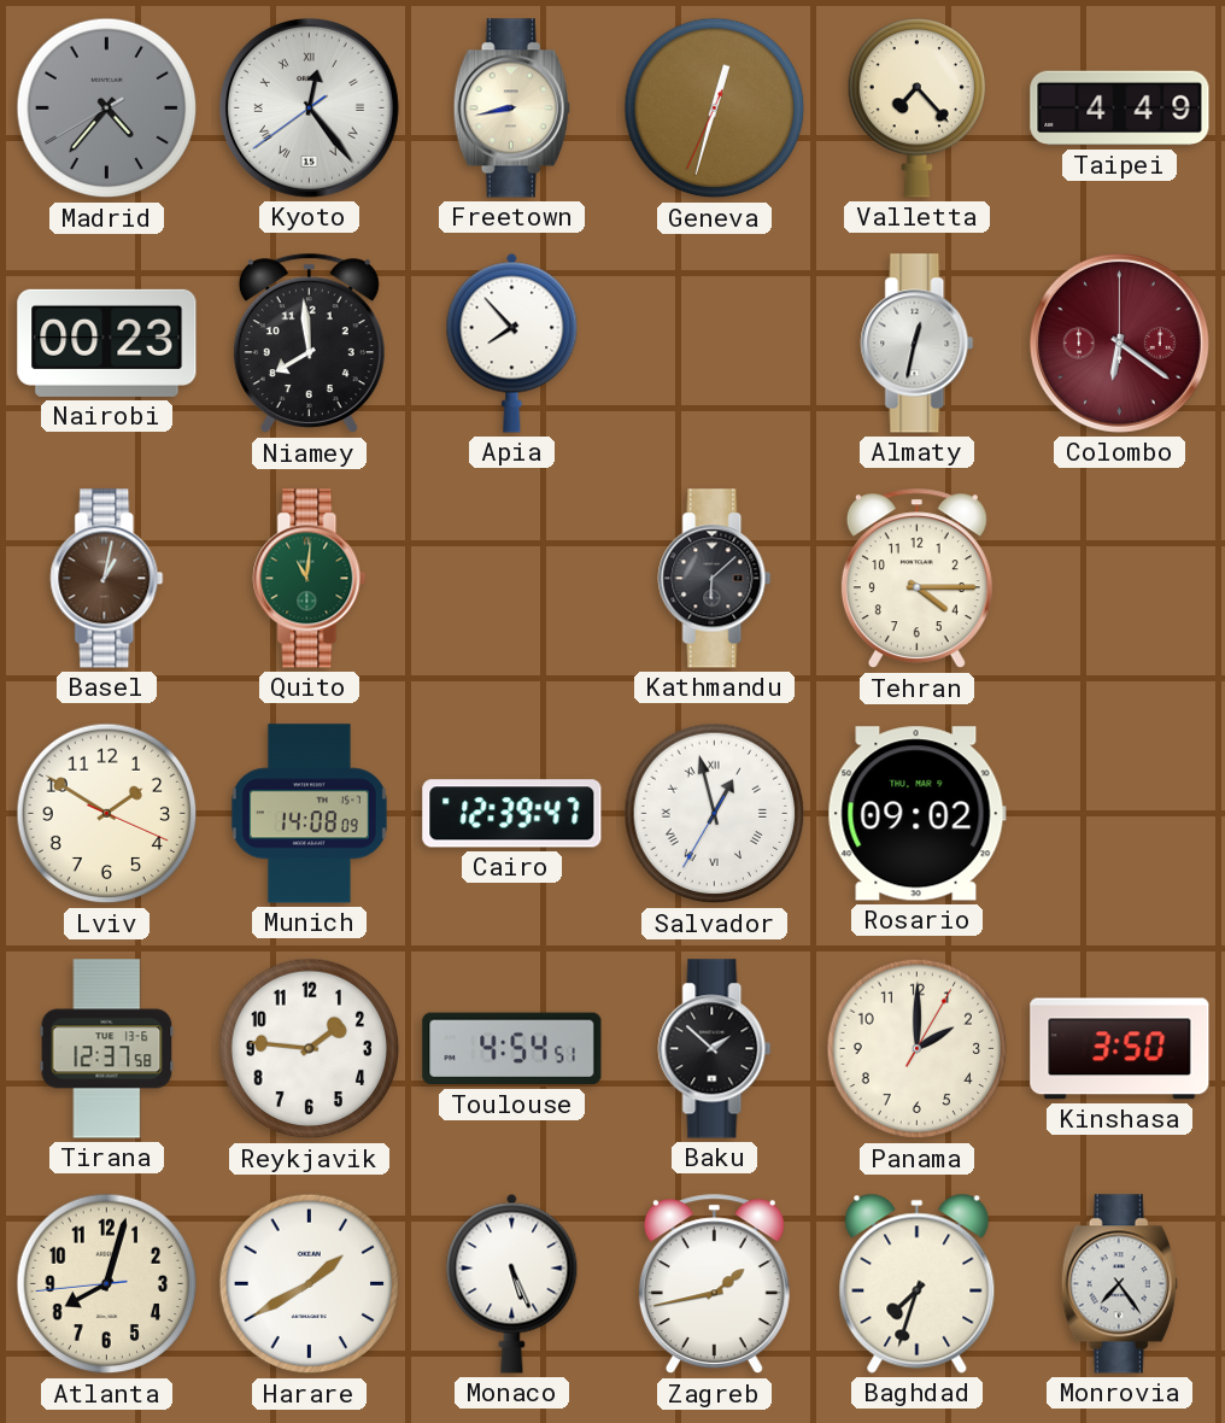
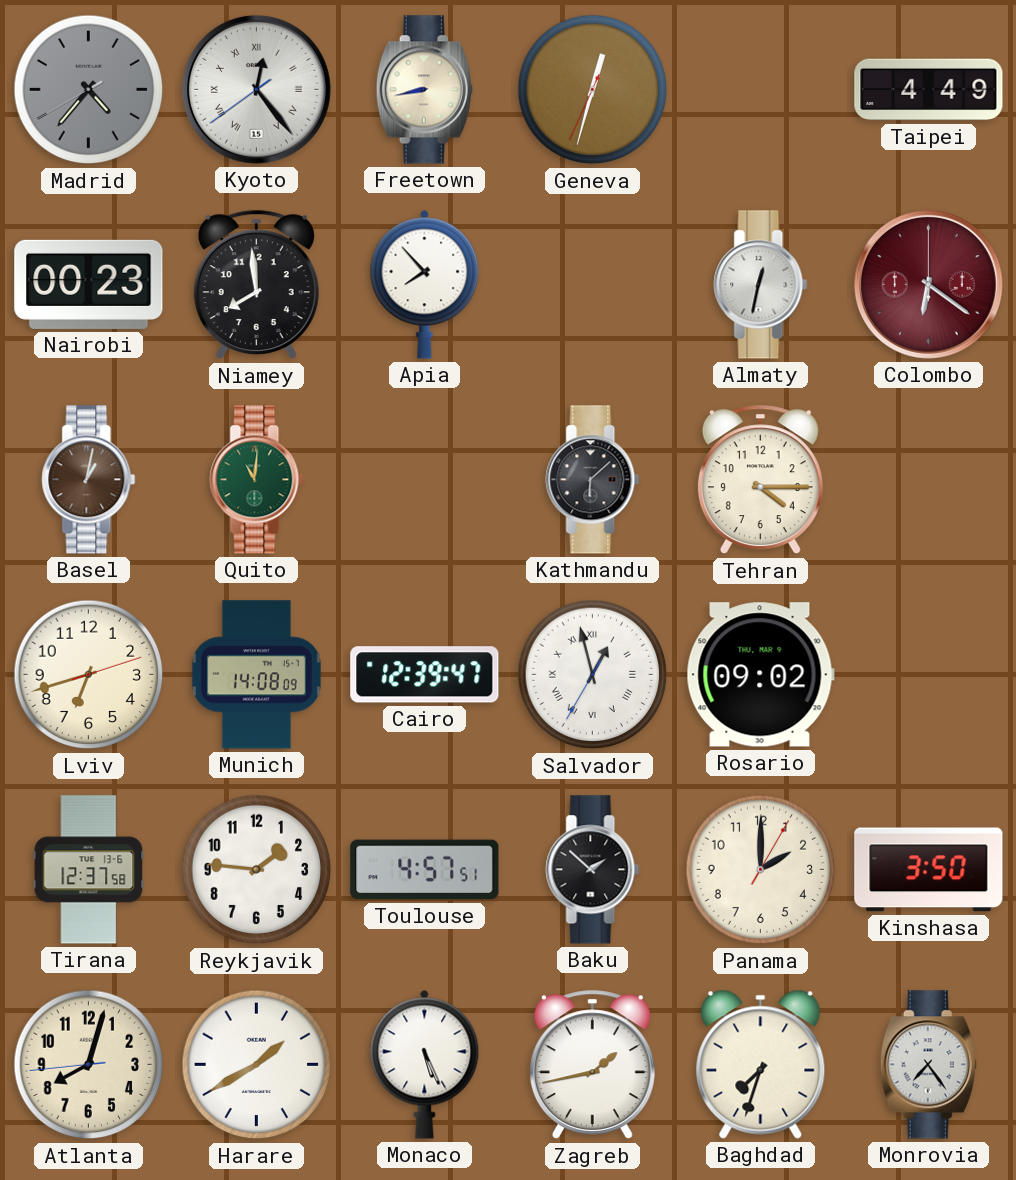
Valletta: 7:23 -> none
Lviv: 1:50 -> 6:42
Toulouse: 4:54 -> 4:57
